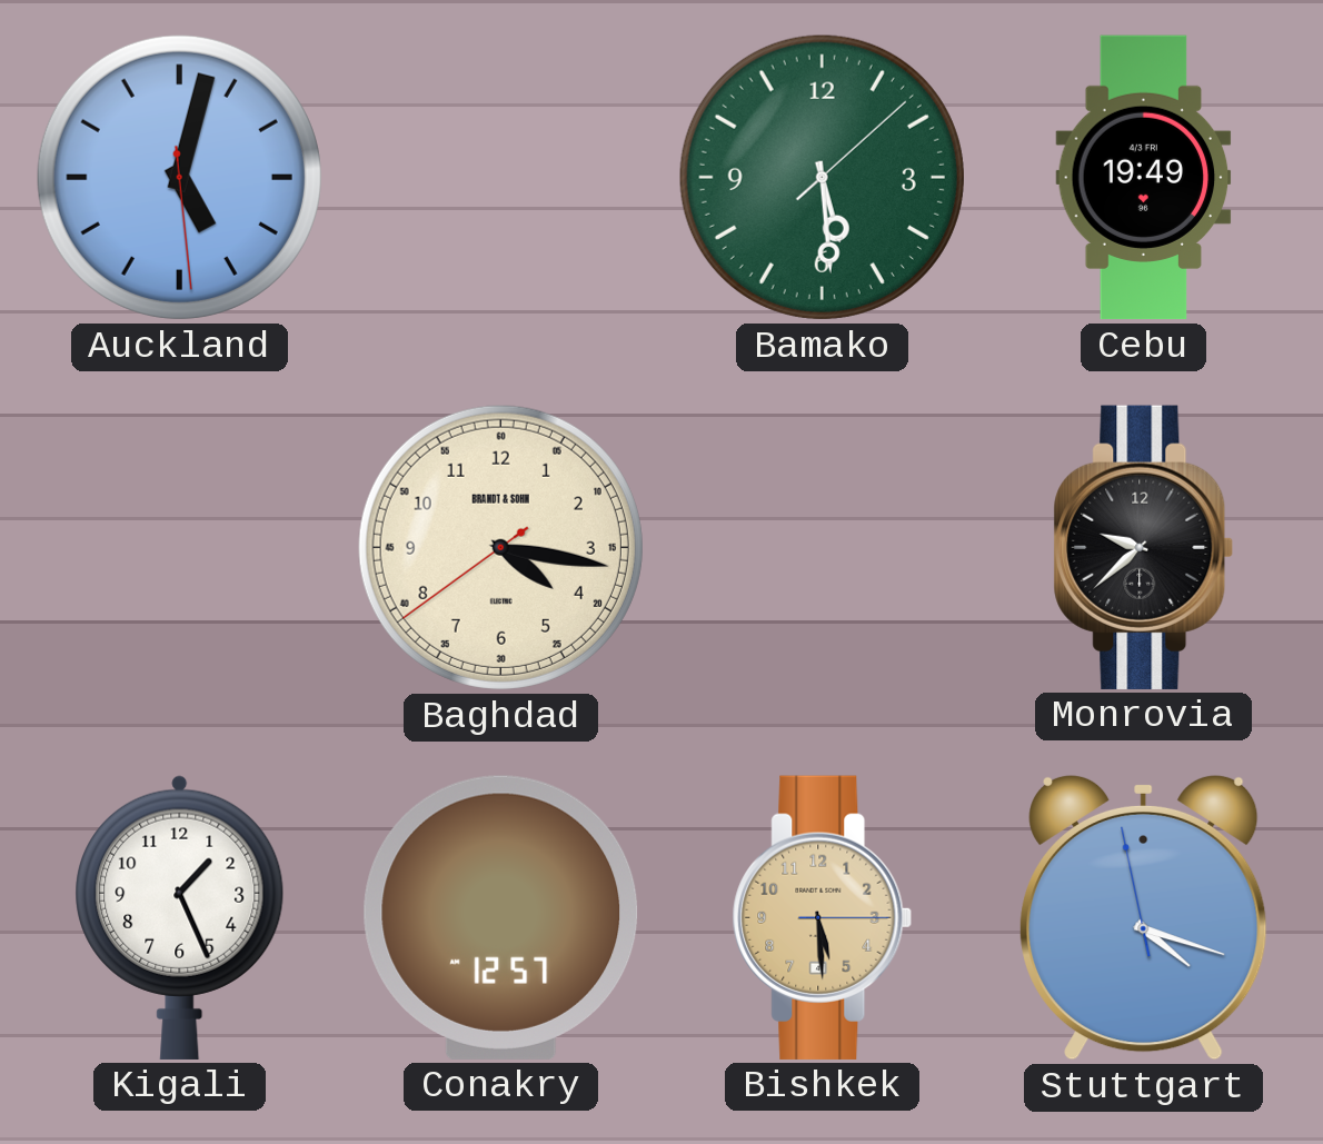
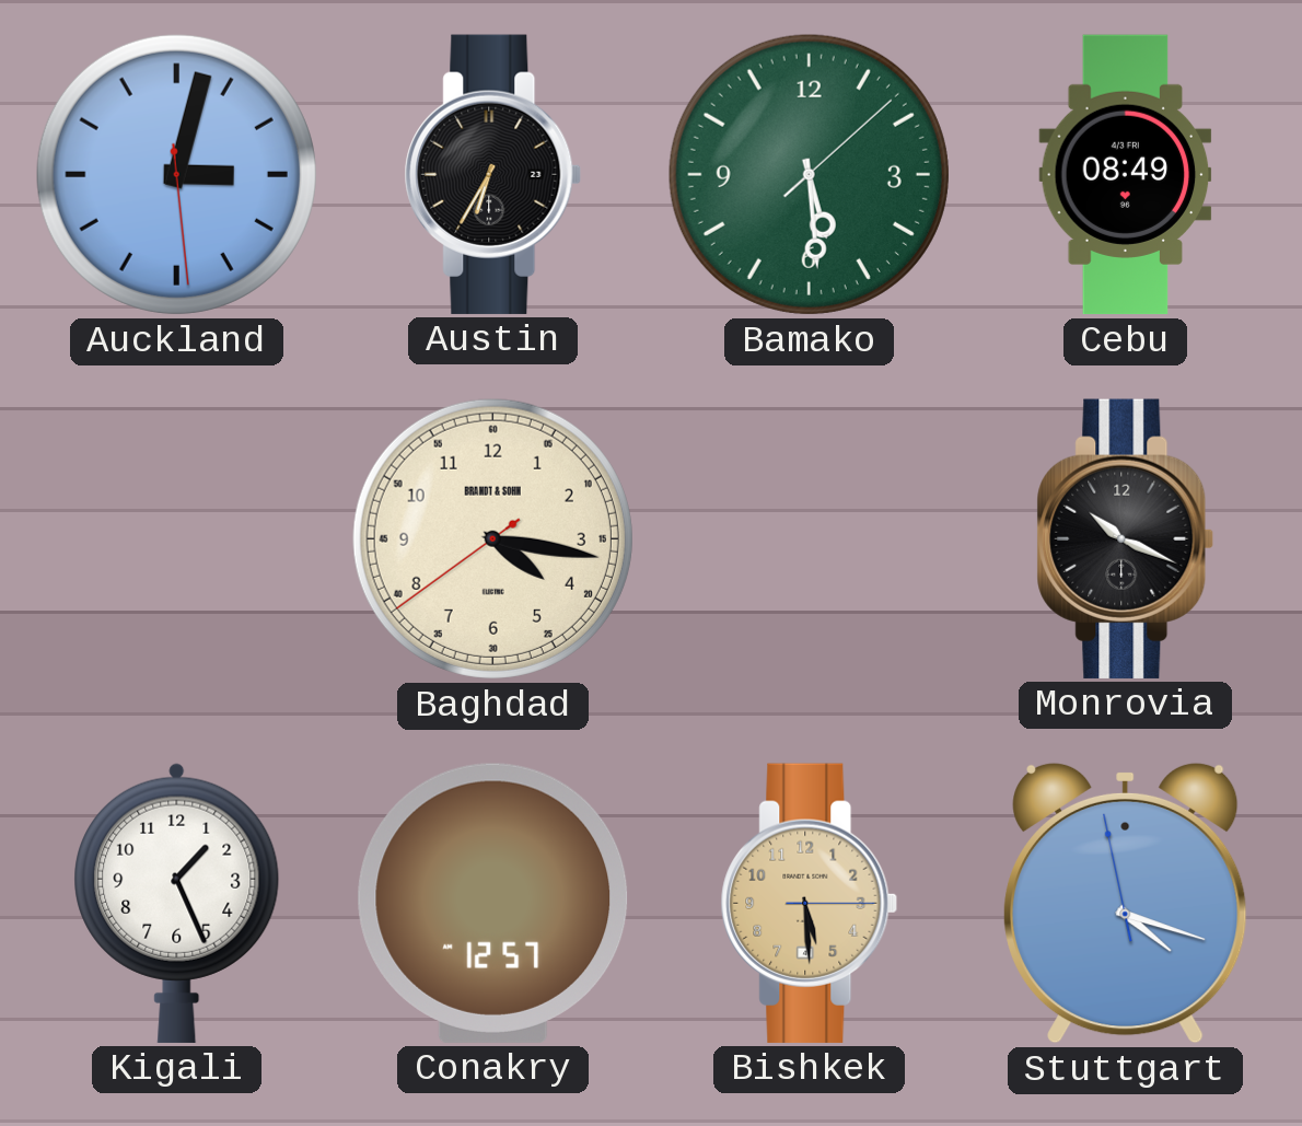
Auckland: 5:02 -> 3:02
Austin: none -> 6:35
Cebu: 19:49 -> 08:49
Monrovia: 9:38 -> 10:19
